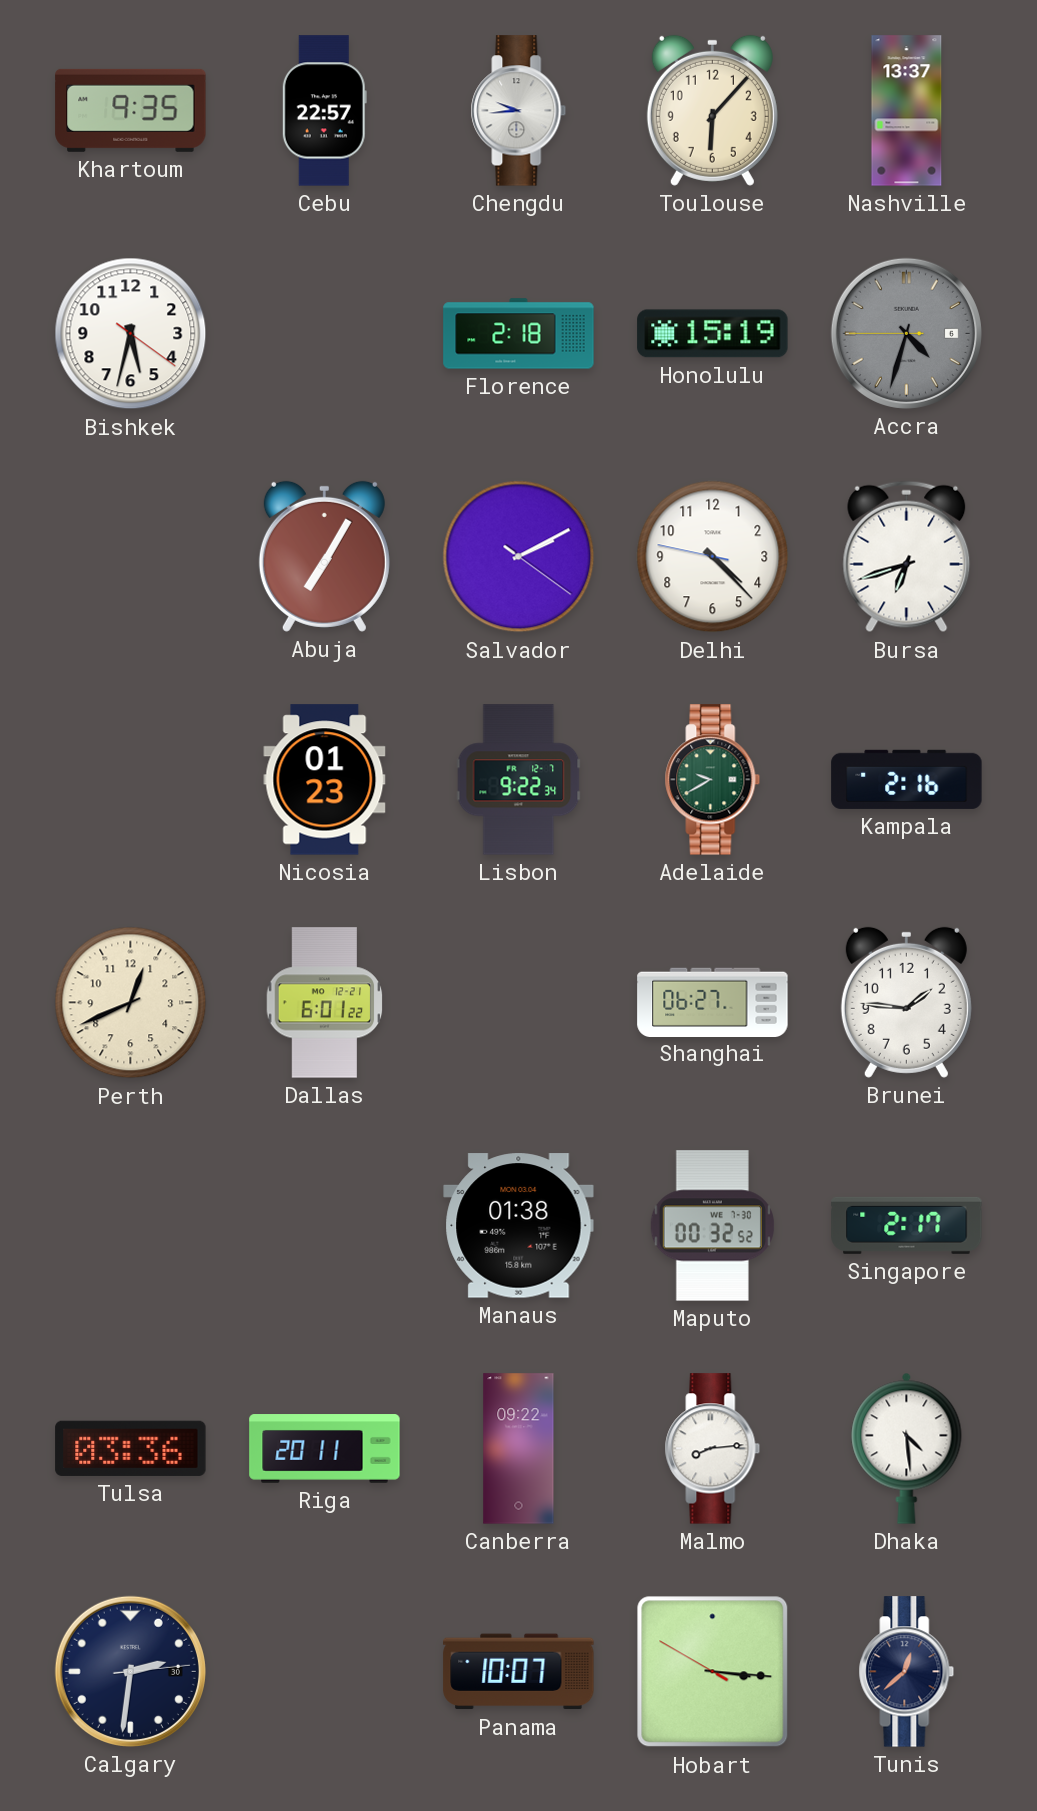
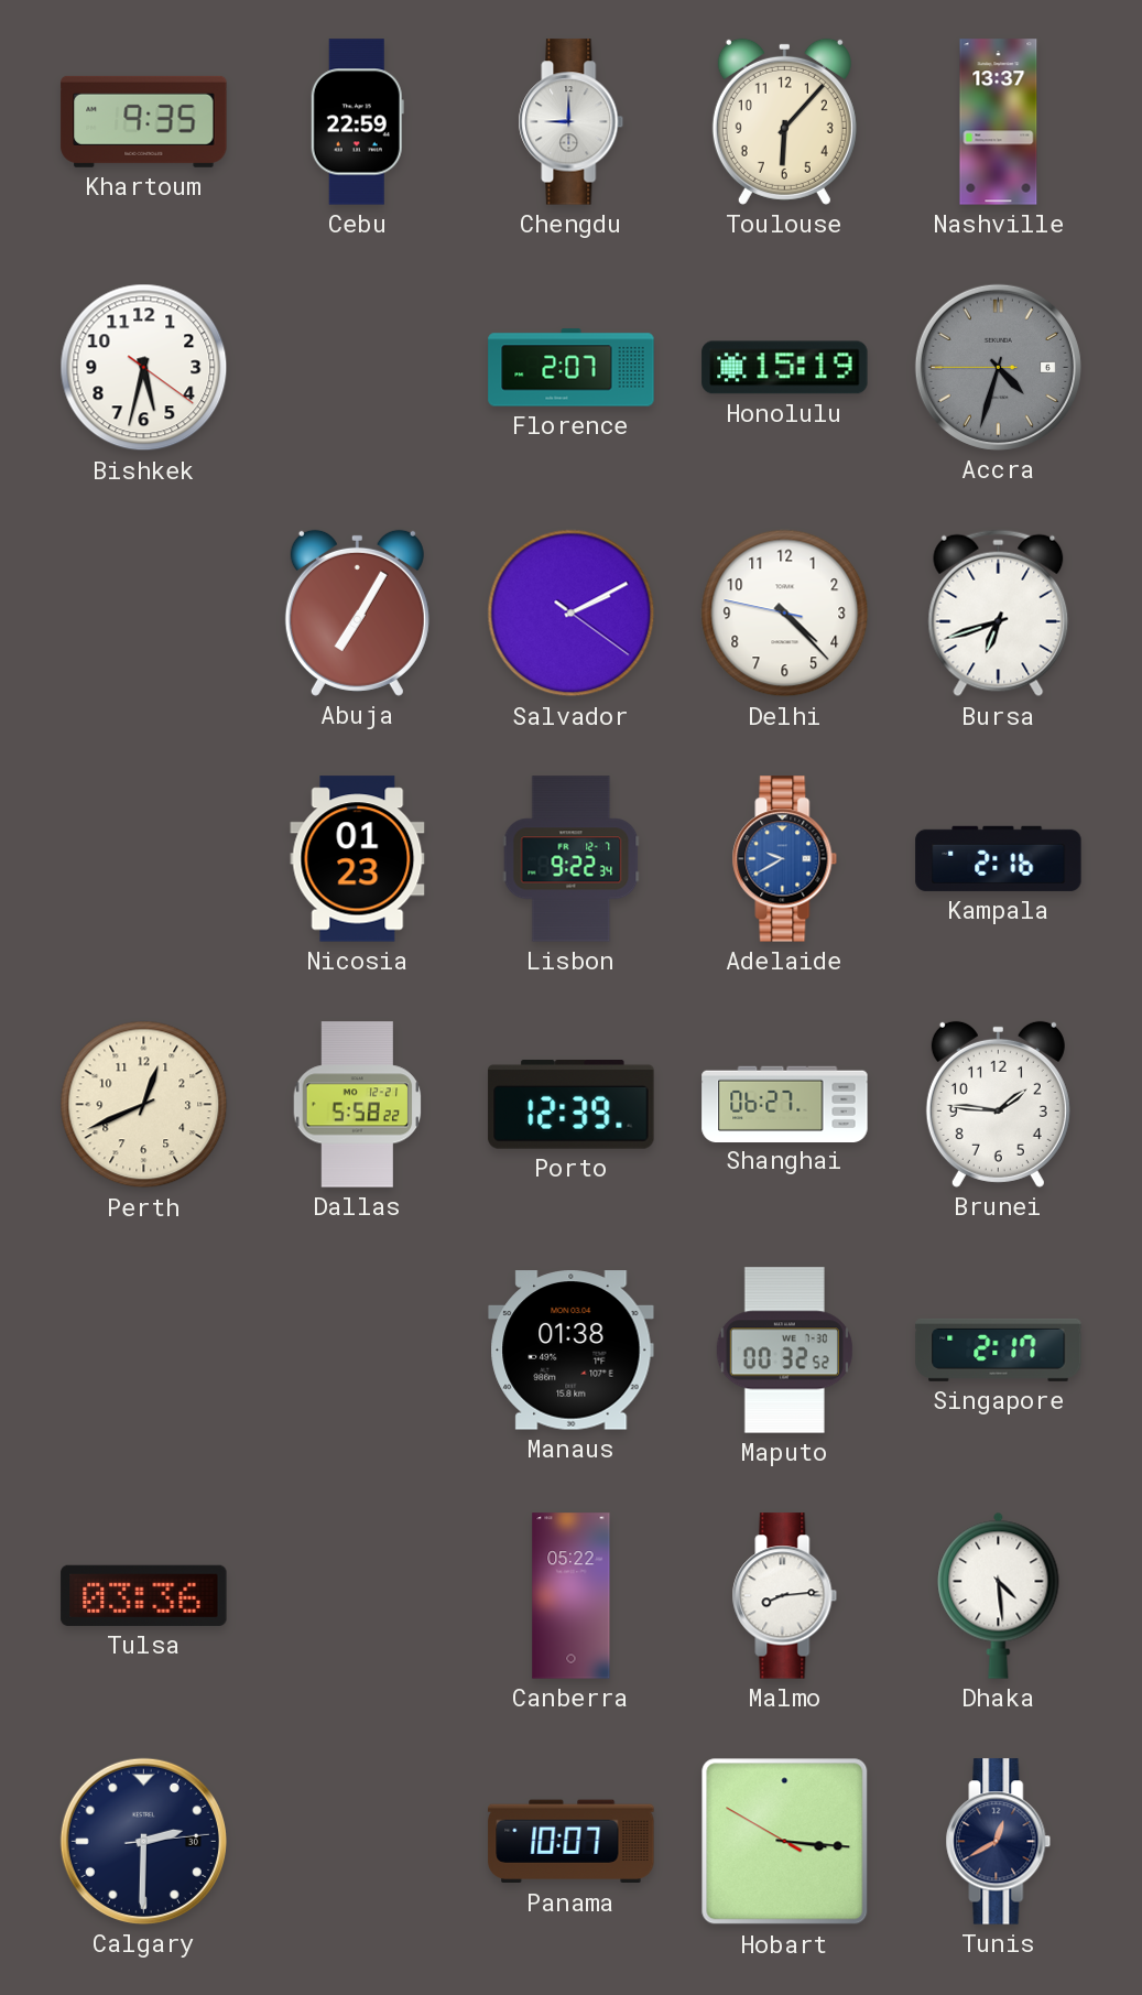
Cebu: 22:57 -> 22:59
Chengdu: 9:44 -> 9:00
Florence: 2:18 -> 2:07
Adelaide dial: green -> blue
Dallas: 6:01 -> 5:58
Porto: none -> 12:39
Riga: 20:11 -> none
Canberra: 09:22 -> 05:22
Calgary: 2:31 -> 2:30
Tunis: 12:38 -> 12:40
